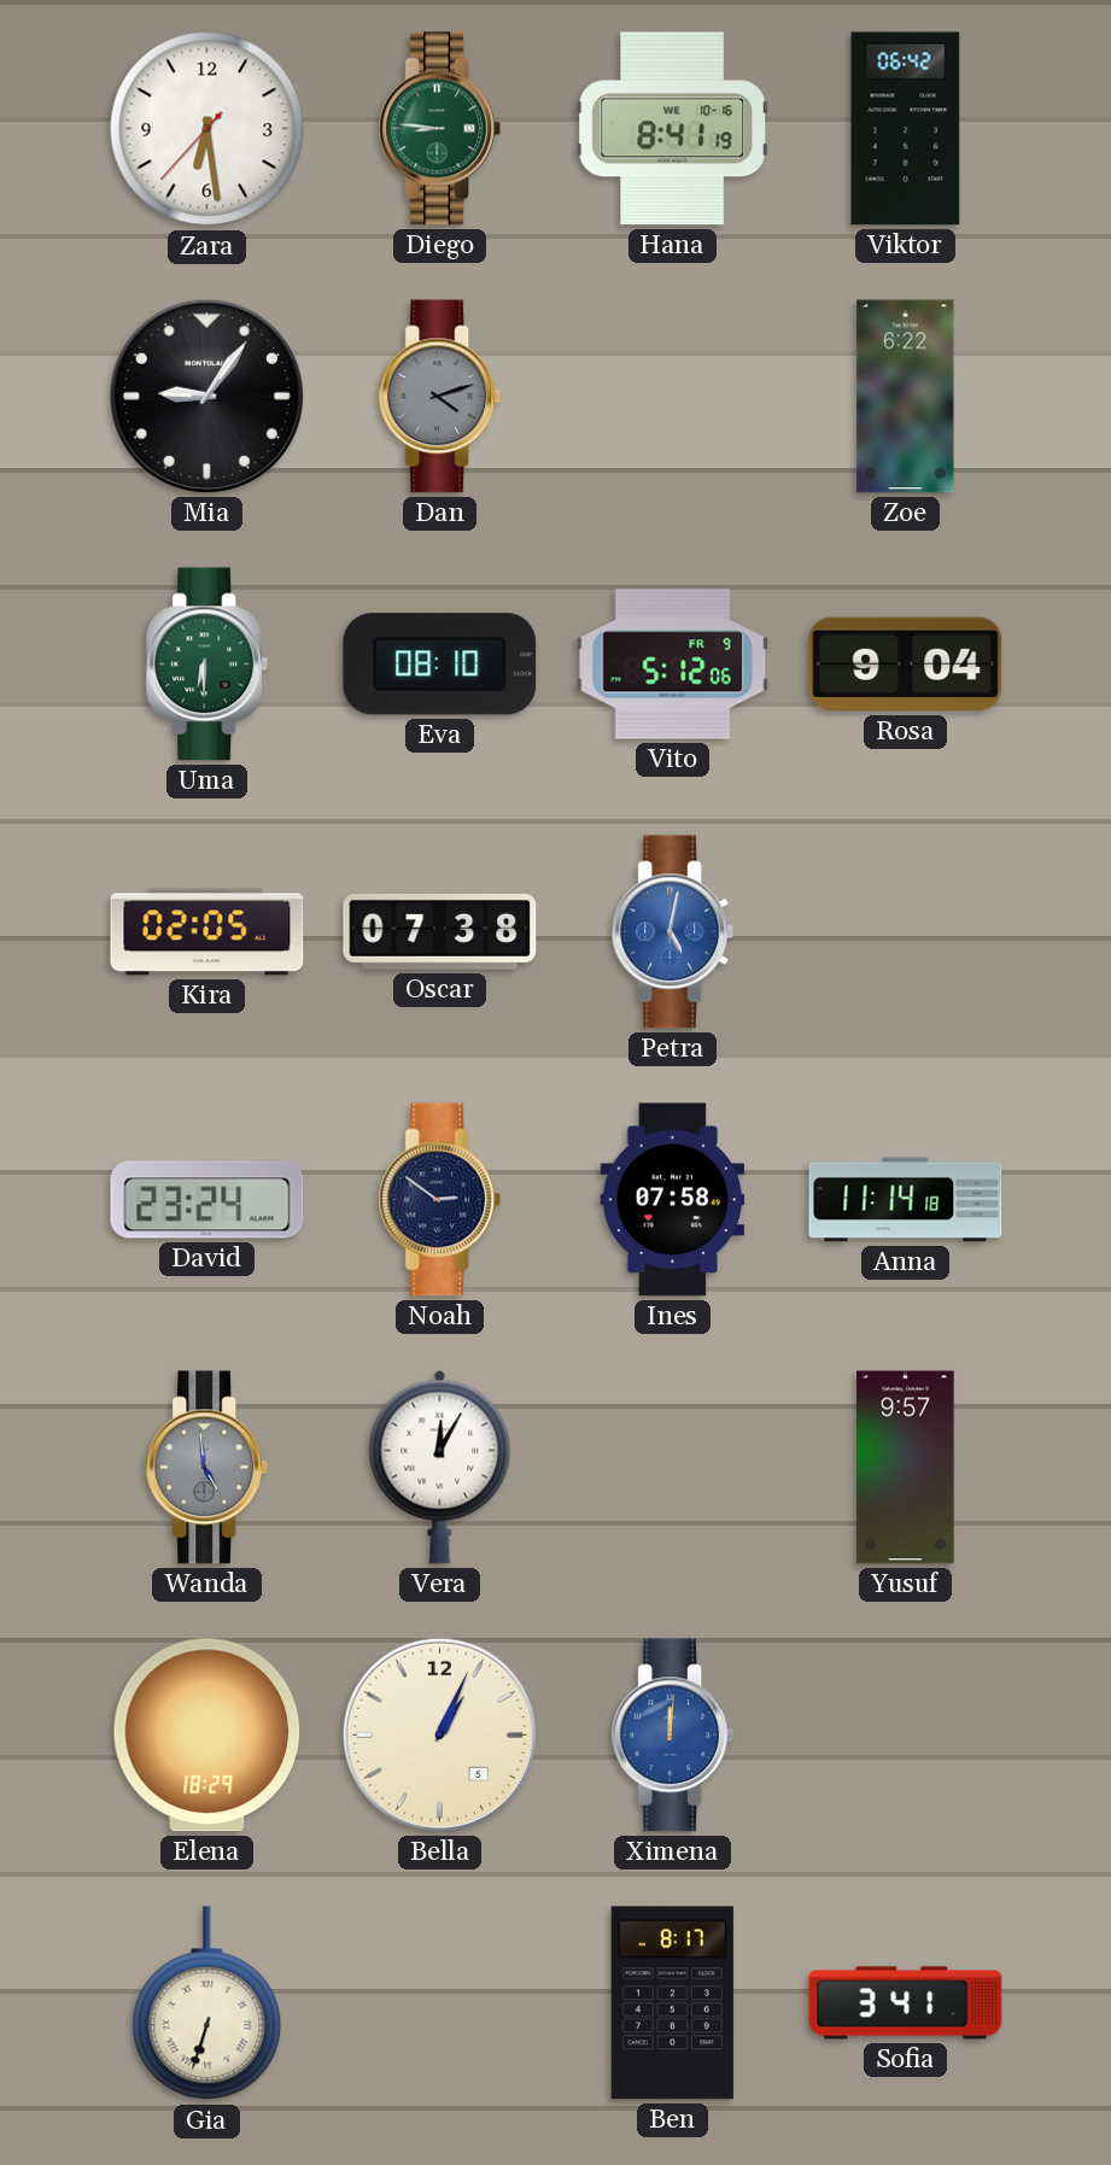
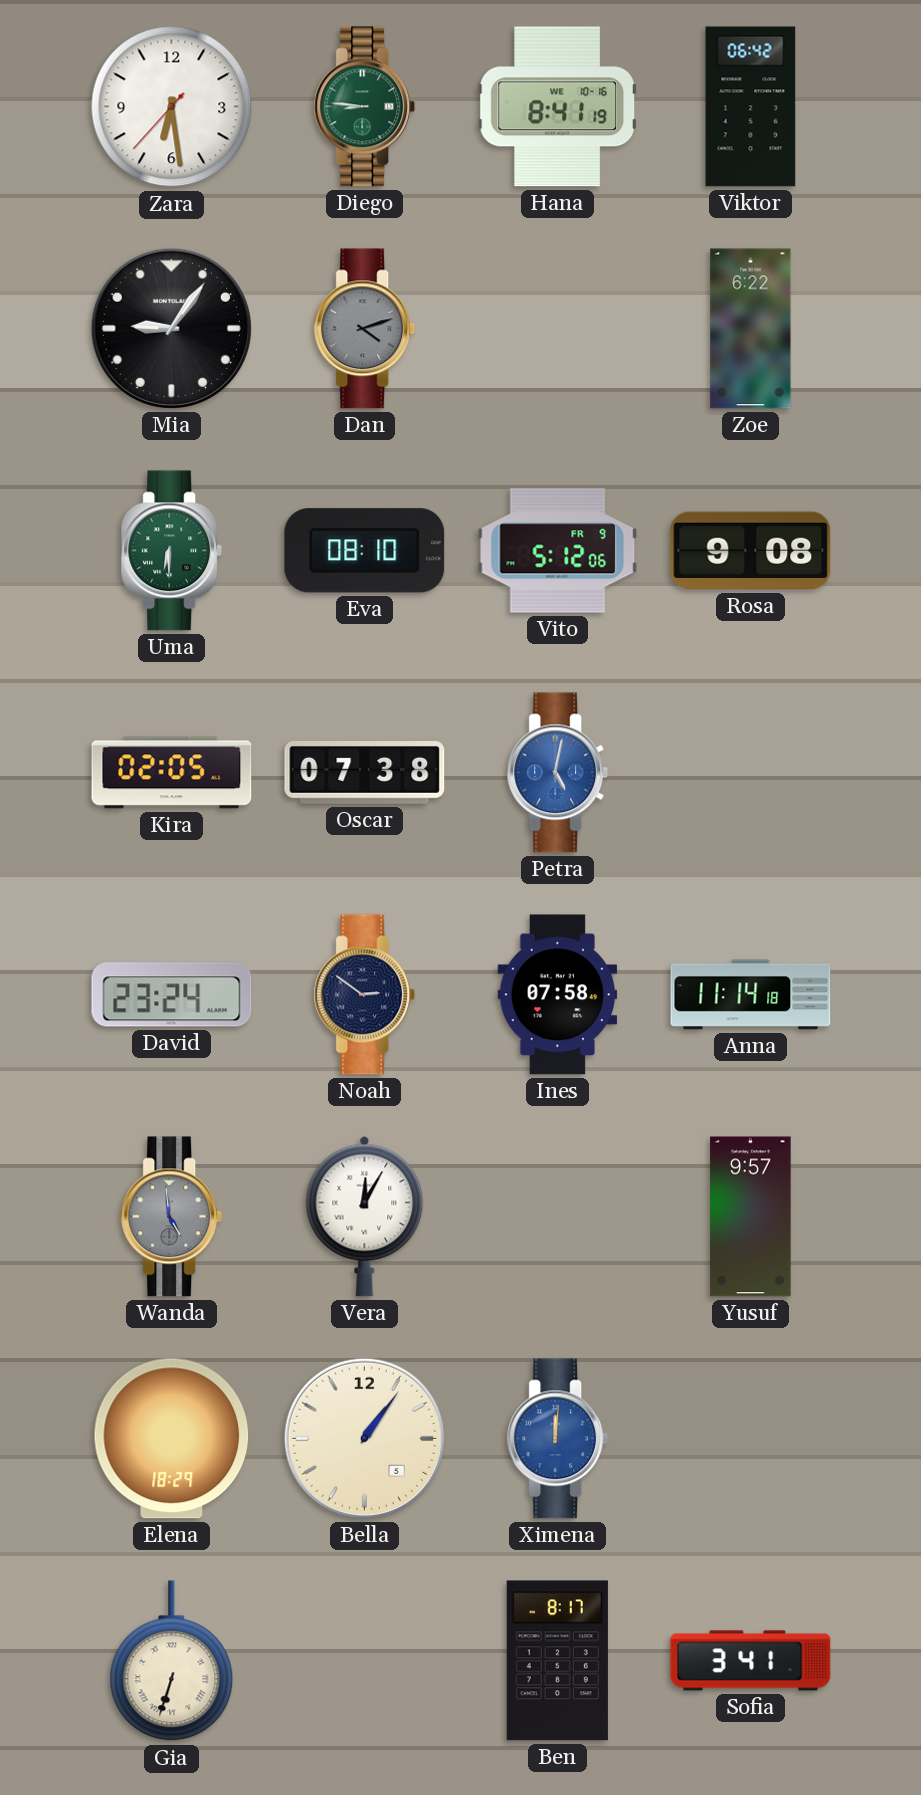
Rosa: 9:04 -> 9:08
Bella: 1:04 -> 1:06
